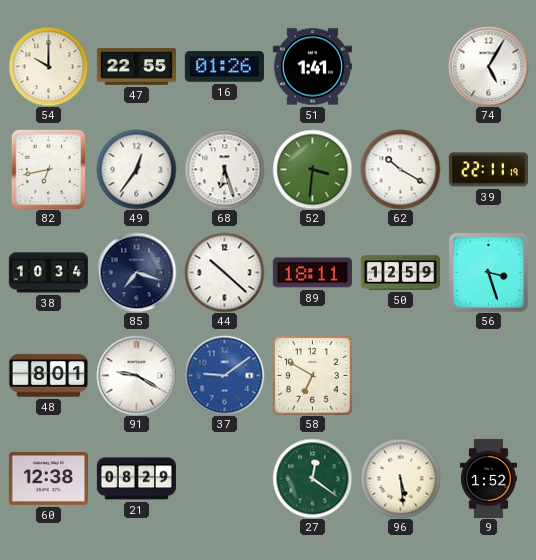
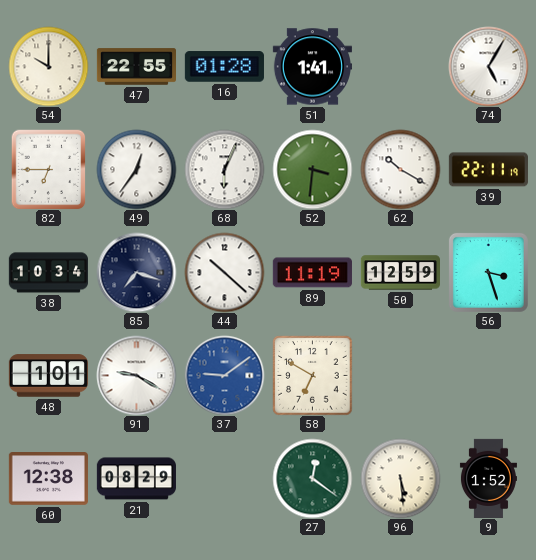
16: 01:26 -> 01:28
82: 6:43 -> 6:45
68: 6:27 -> 6:04
89: 18:11 -> 11:19
48: 8:01 -> 1:01
